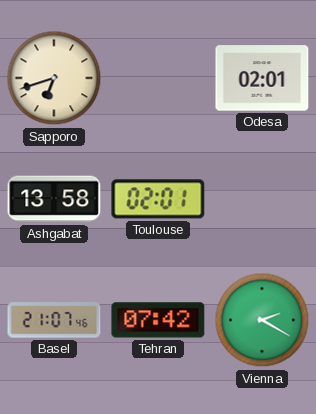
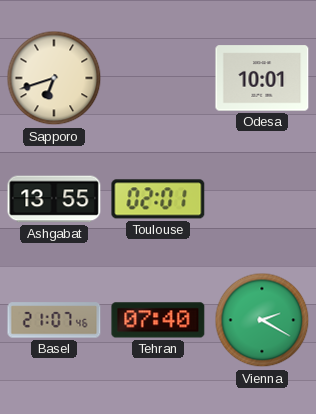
Odesa: 02:01 -> 10:01
Ashgabat: 13:58 -> 13:55
Tehran: 07:42 -> 07:40
